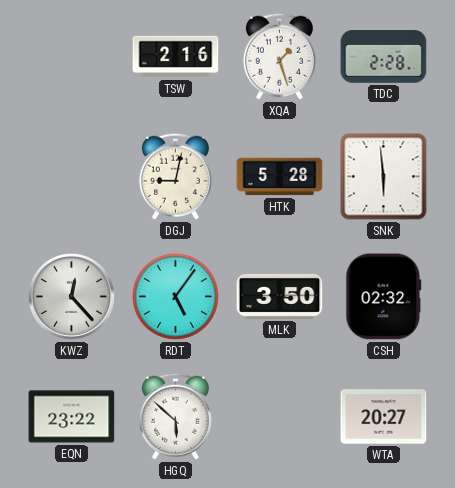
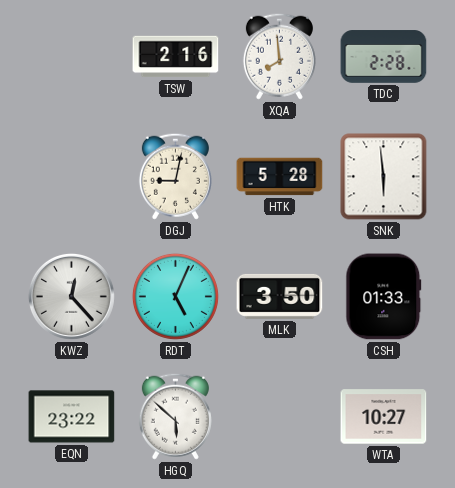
XQA: 1:27 -> 7:59
RDT: 5:06 -> 5:04
CSH: 02:32 -> 01:33
WTA: 20:27 -> 10:27
